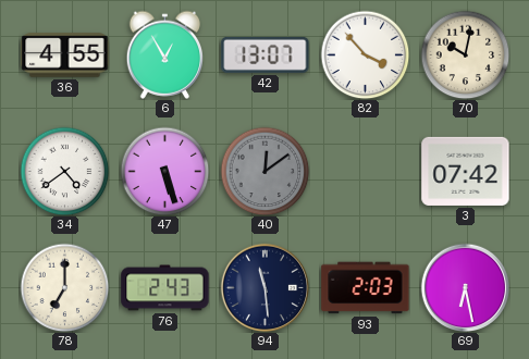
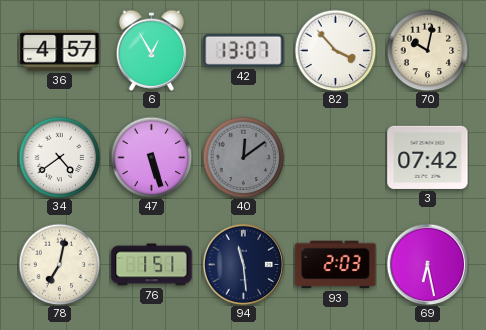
36: 4:55 -> 4:57
78: 7:00 -> 7:02
76: 2:43 -> 1:51
